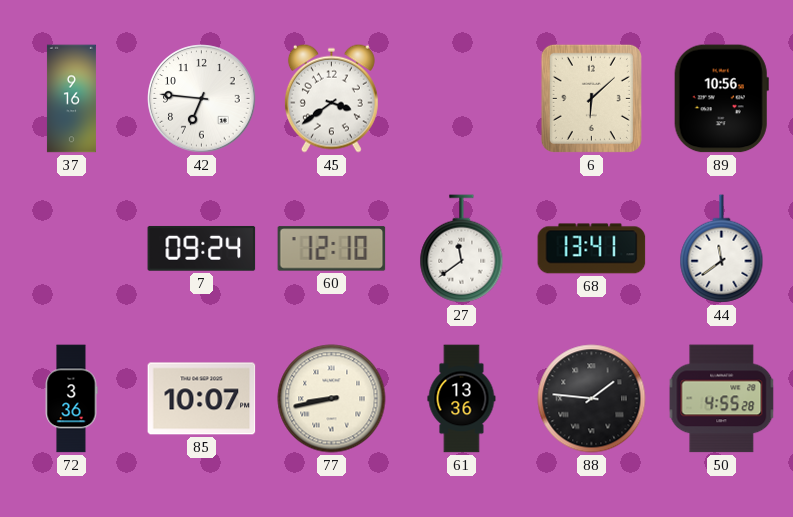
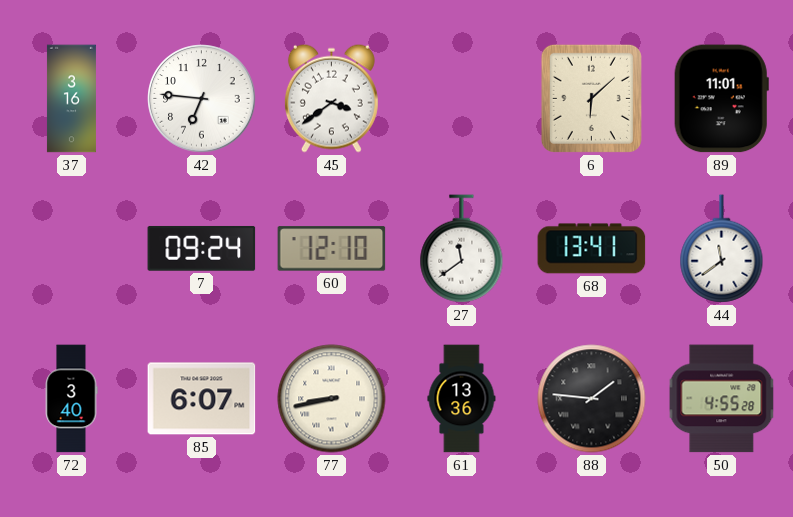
37: 9:16 -> 3:16
89: 10:56 -> 11:01
72: 3:36 -> 3:40
85: 10:07 -> 6:07
